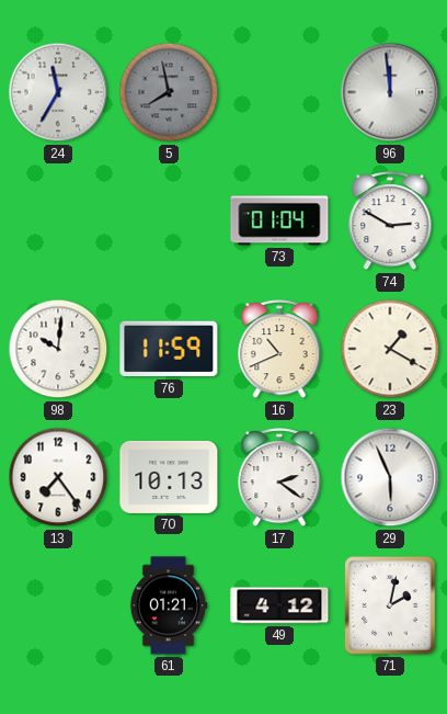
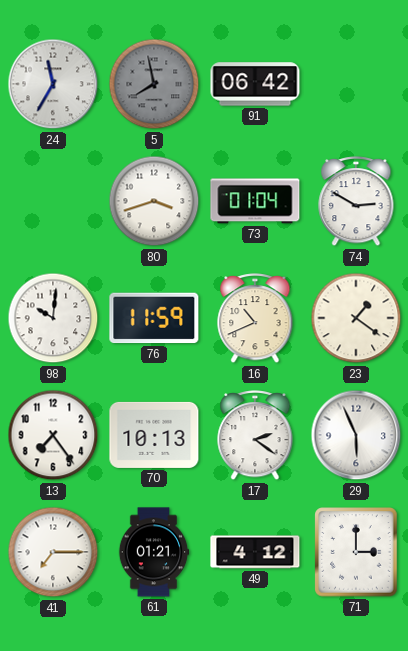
91: none -> 06:42
96: 11:59 -> none
80: none -> 3:42
23: 1:20 -> 1:21
41: none -> 7:15
71: 2:02 -> 3:00
